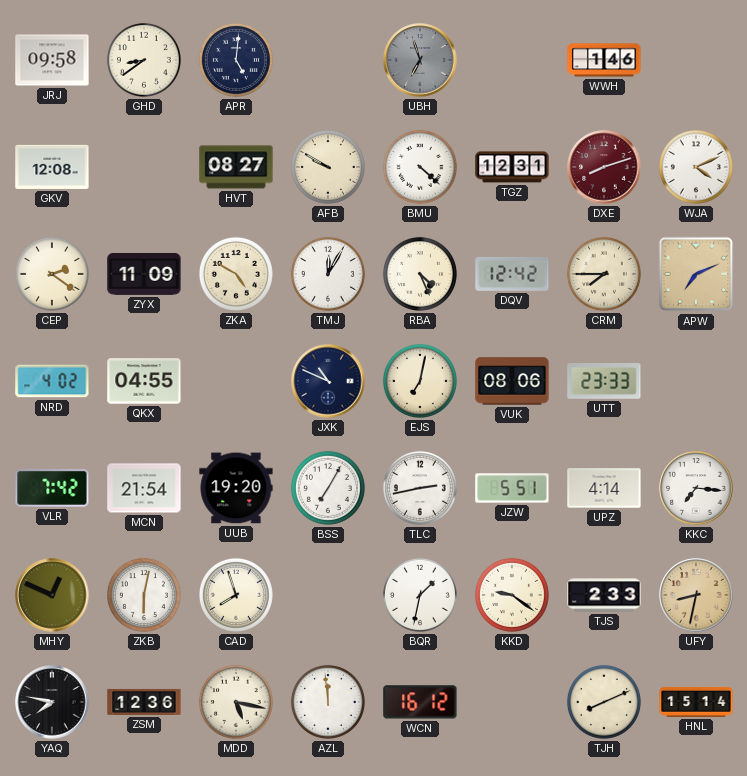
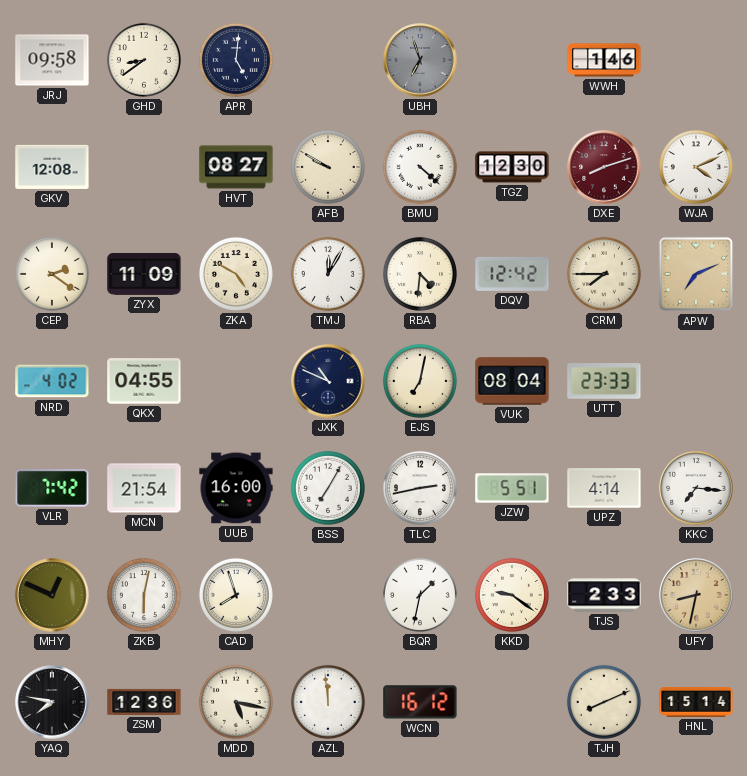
TGZ: 12:31 -> 12:30
RBA: 4:26 -> 4:31
VUK: 08:06 -> 08:04
UUB: 19:20 -> 16:00
